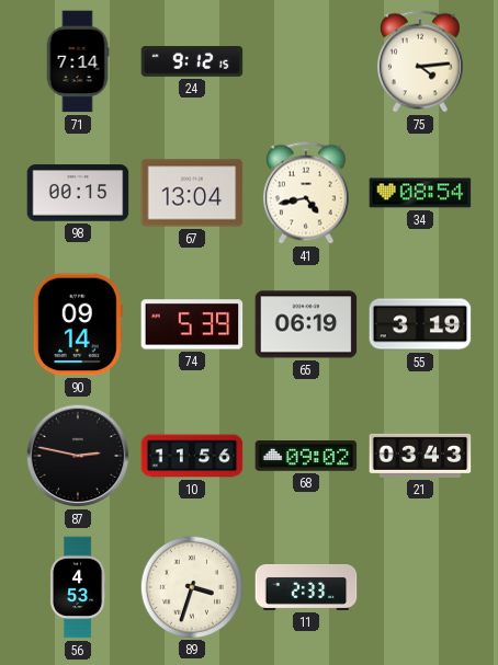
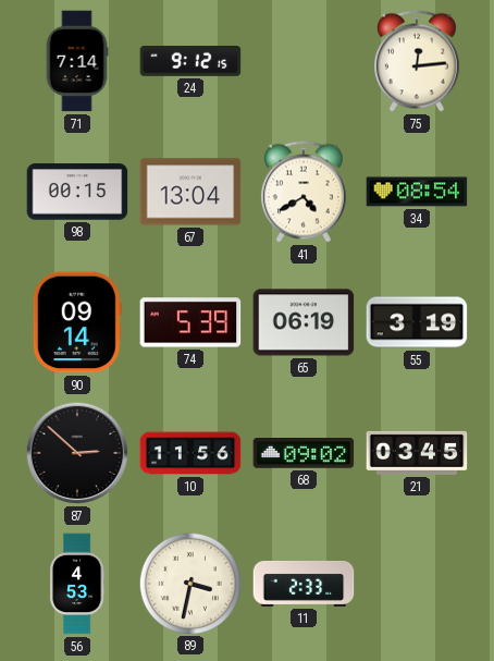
75: 4:14 -> 12:14
41: 4:43 -> 4:40
87: 2:47 -> 2:52
21: 03:43 -> 03:45
89: 3:33 -> 3:32
